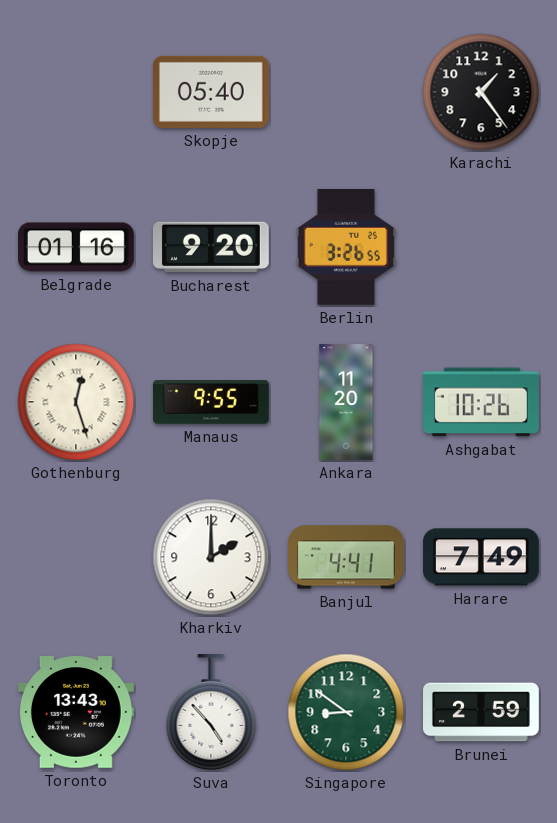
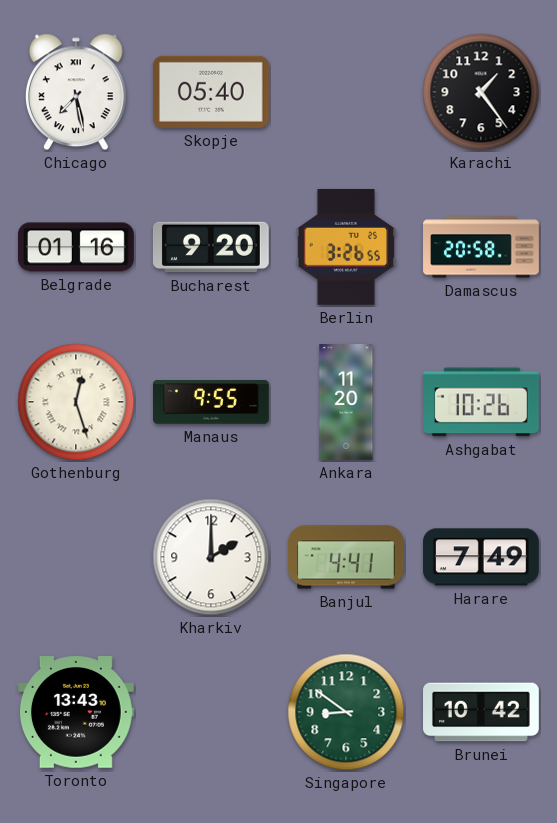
Chicago: none -> 7:28
Damascus: none -> 20:58
Suva: 4:53 -> none
Brunei: 2:59 -> 10:42
